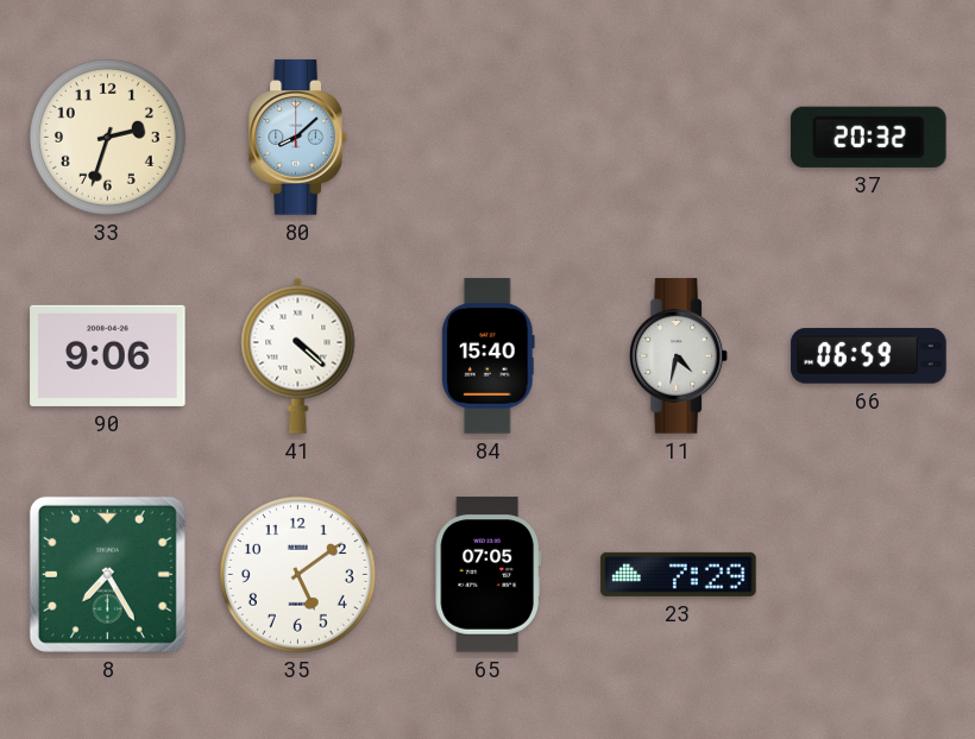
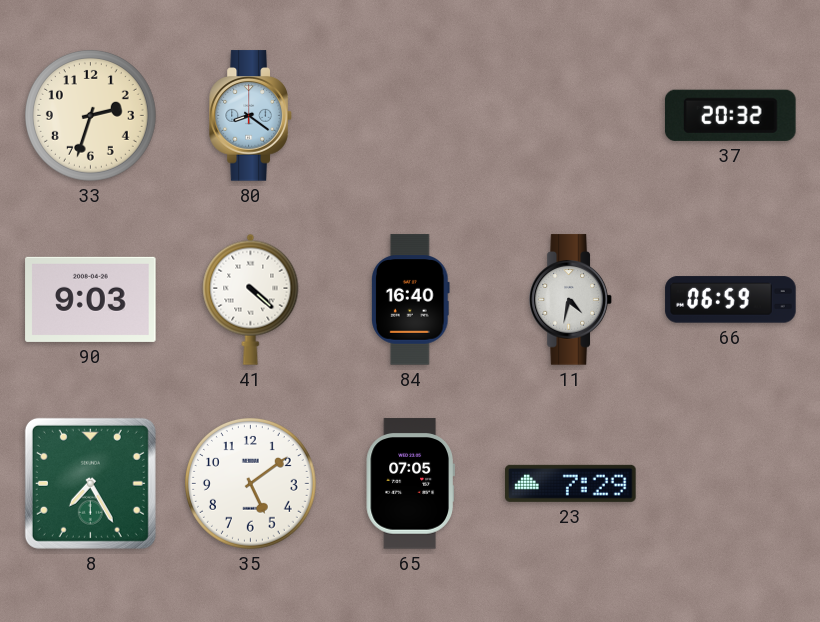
80: 8:08 -> 8:21
90: 9:06 -> 9:03
84: 15:40 -> 16:40
